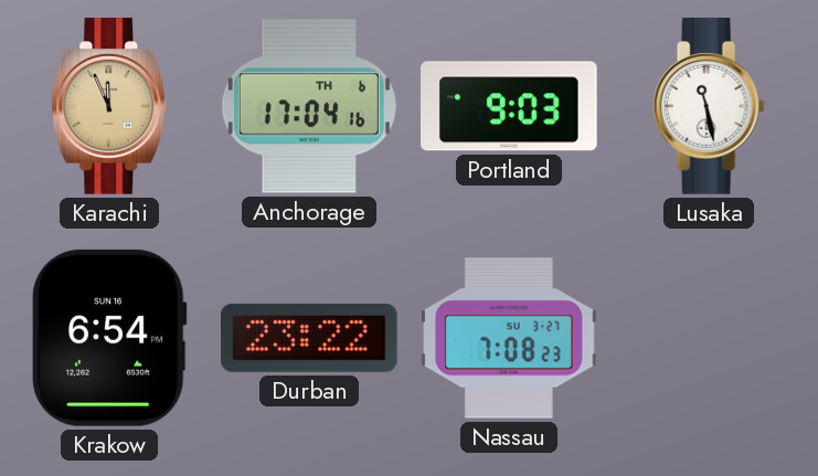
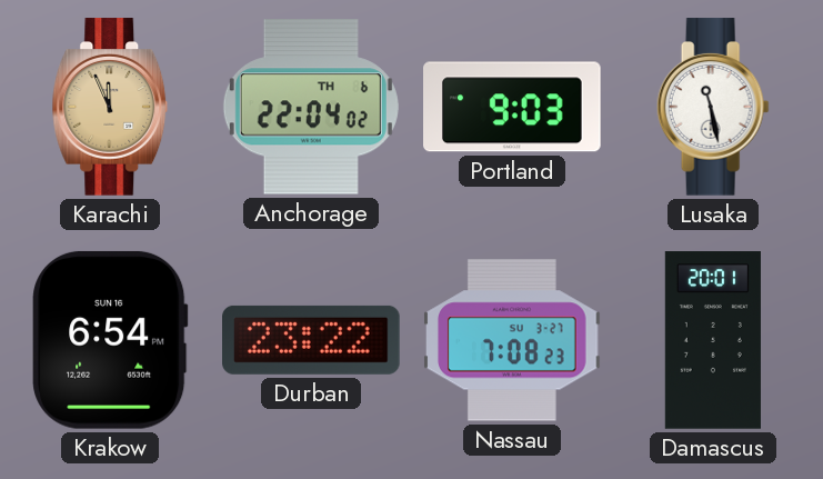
Anchorage: 17:04 -> 22:04
Damascus: none -> 20:01
